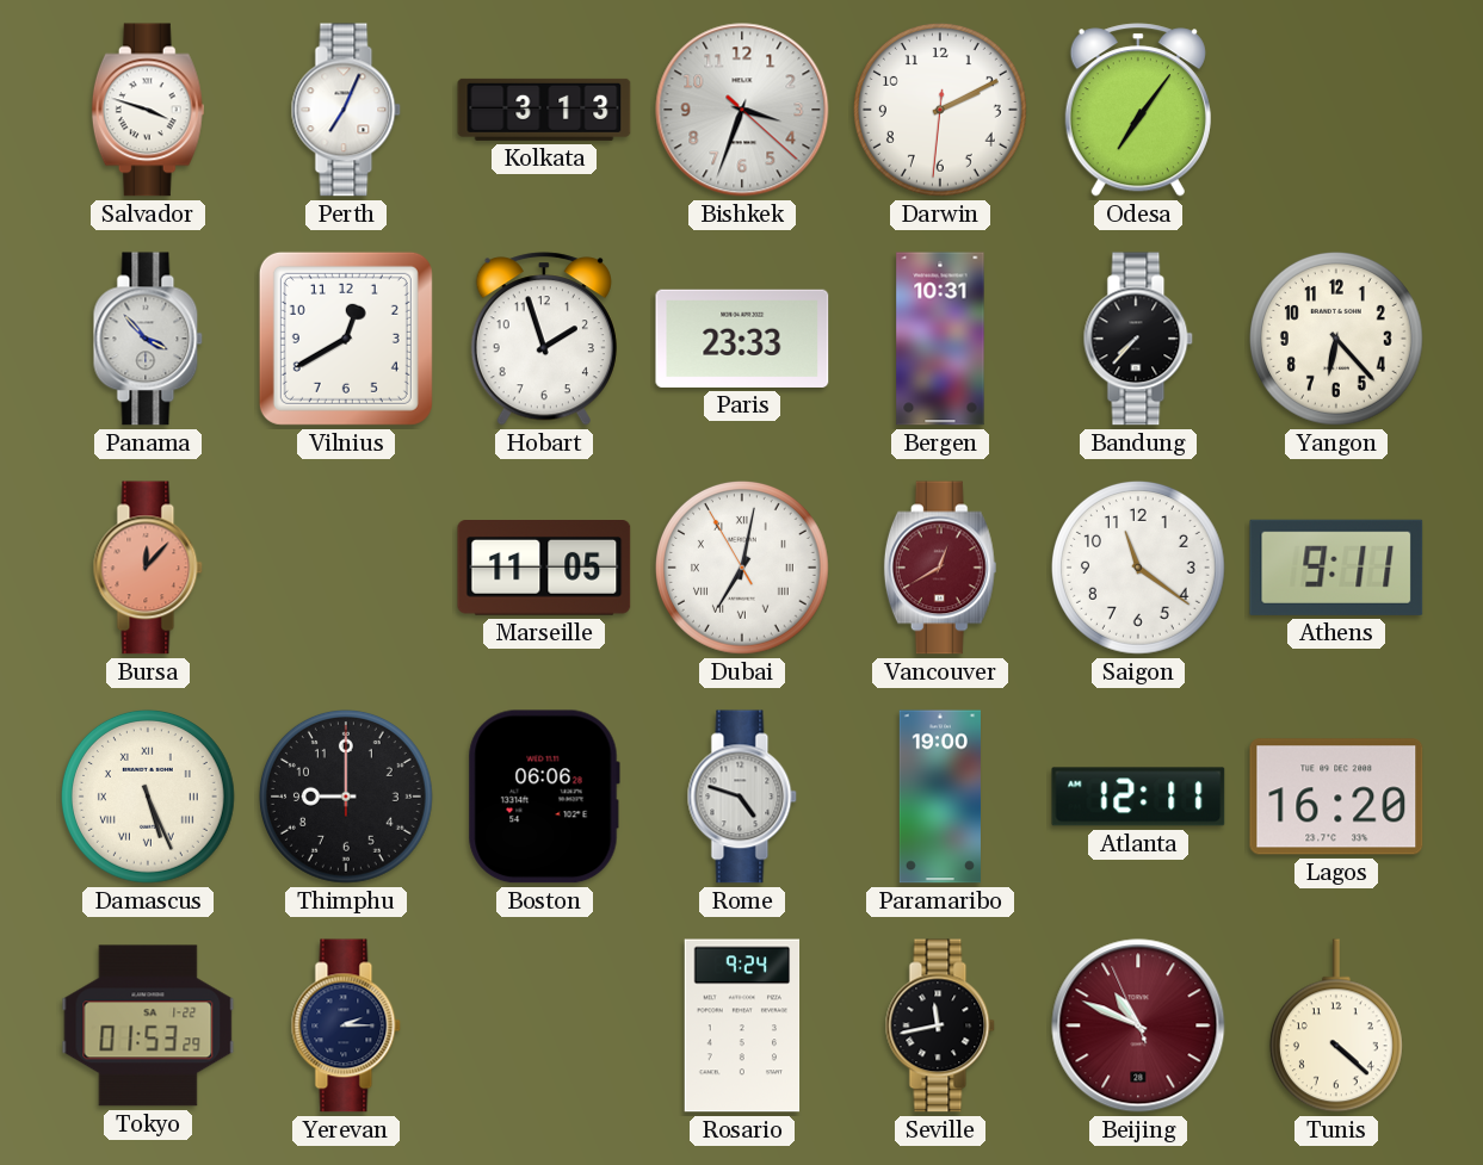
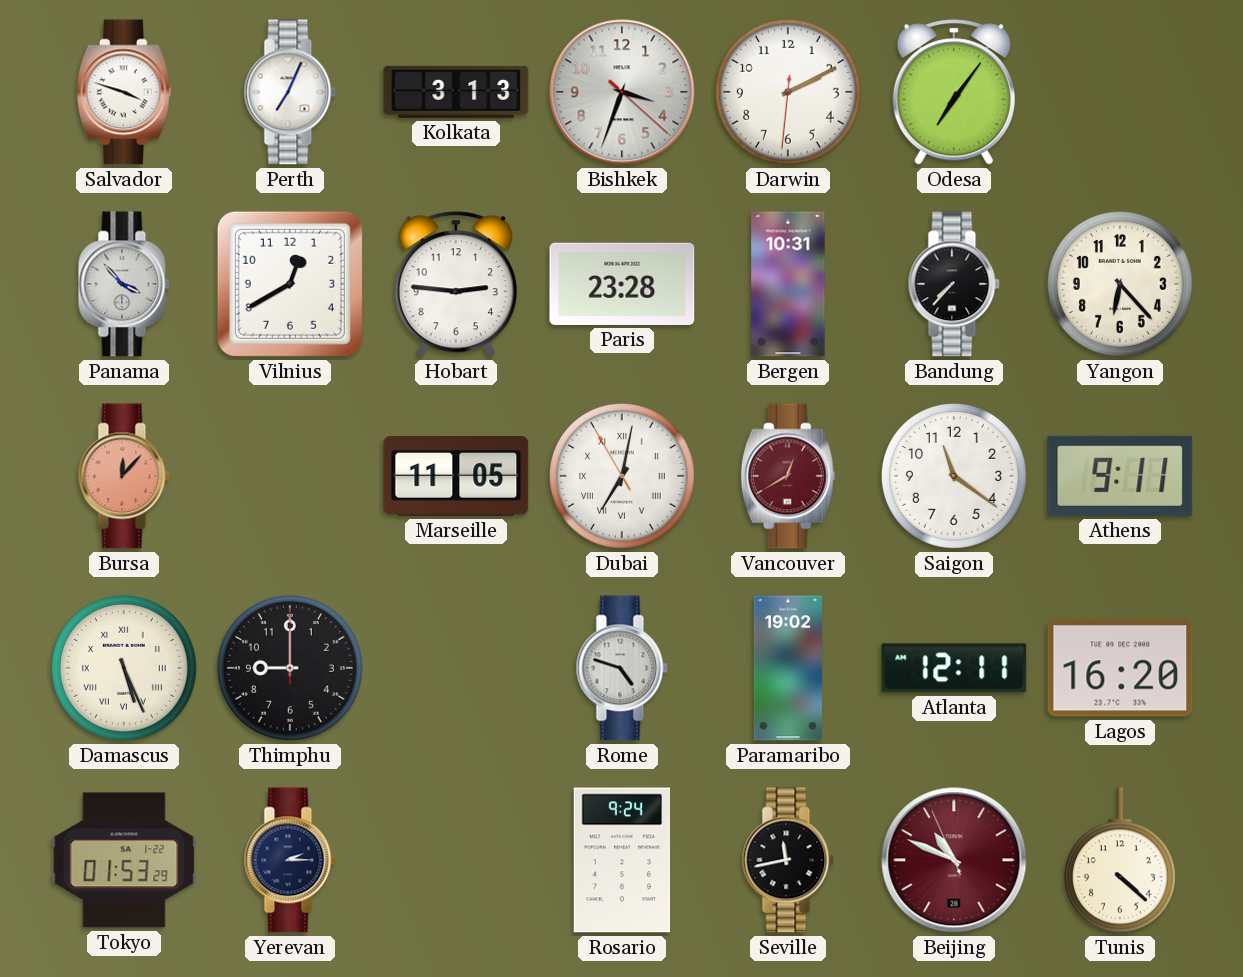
Hobart: 1:57 -> 2:46
Paris: 23:33 -> 23:28
Boston: 06:06 -> none
Paramaribo: 19:00 -> 19:02
